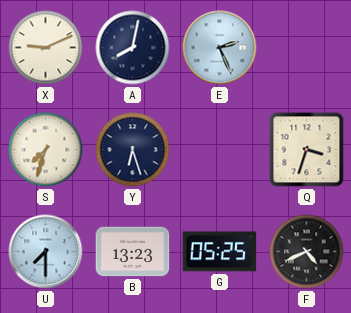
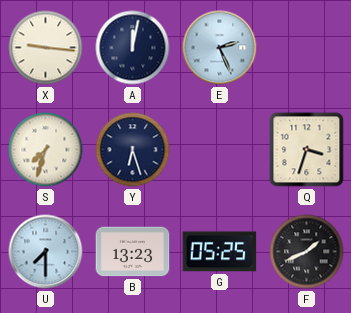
X: 9:11 -> 9:16
A: 8:02 -> 12:02
F: 4:41 -> 1:41
